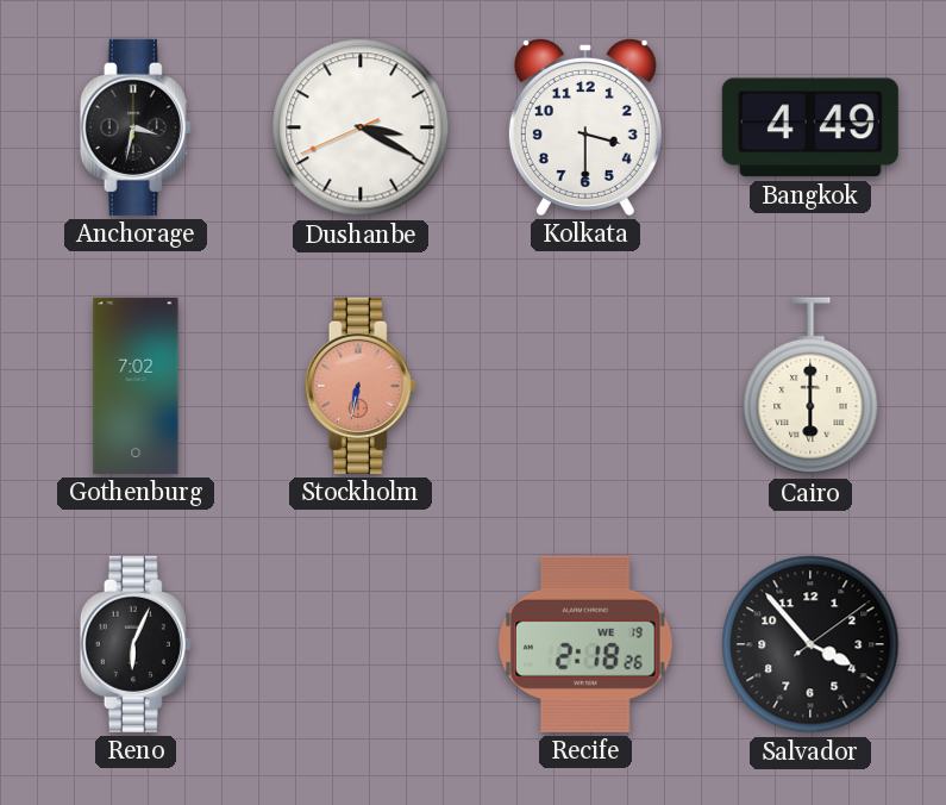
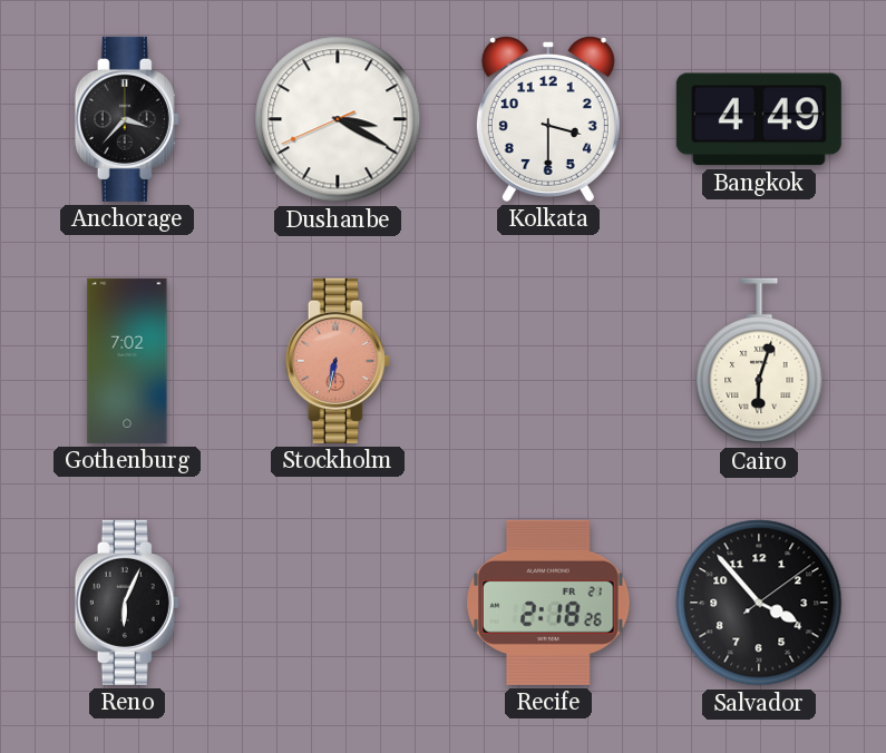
Anchorage: 3:32 -> 3:37
Cairo: 6:00 -> 6:03
Recife date: WE 19 -> FR 21
